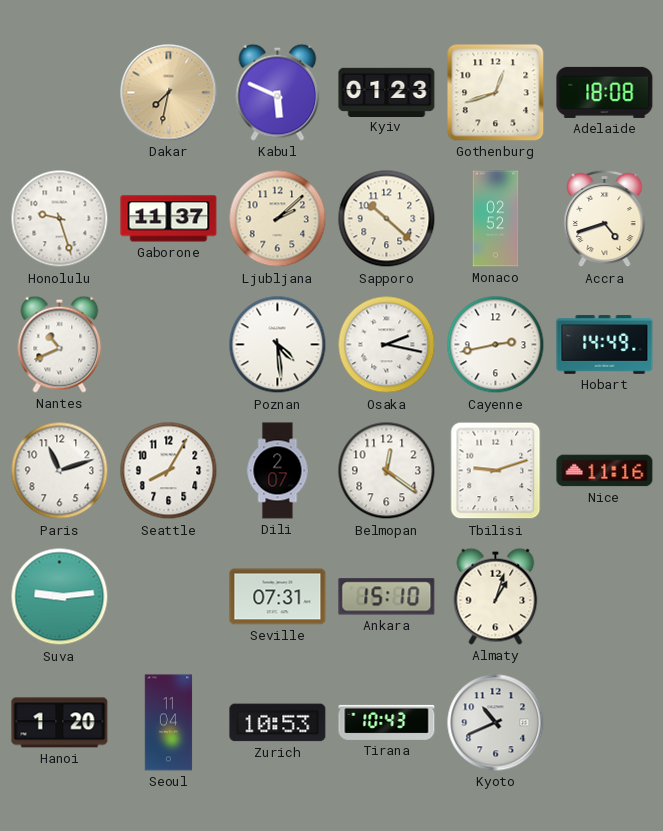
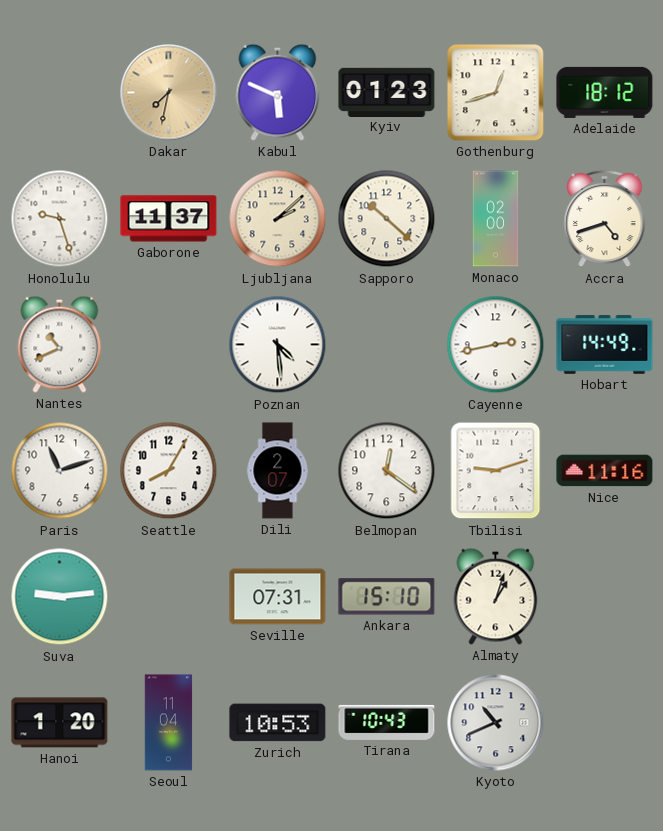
Adelaide: 18:08 -> 18:12
Monaco: 02:52 -> 02:00
Osaka: 2:17 -> none
